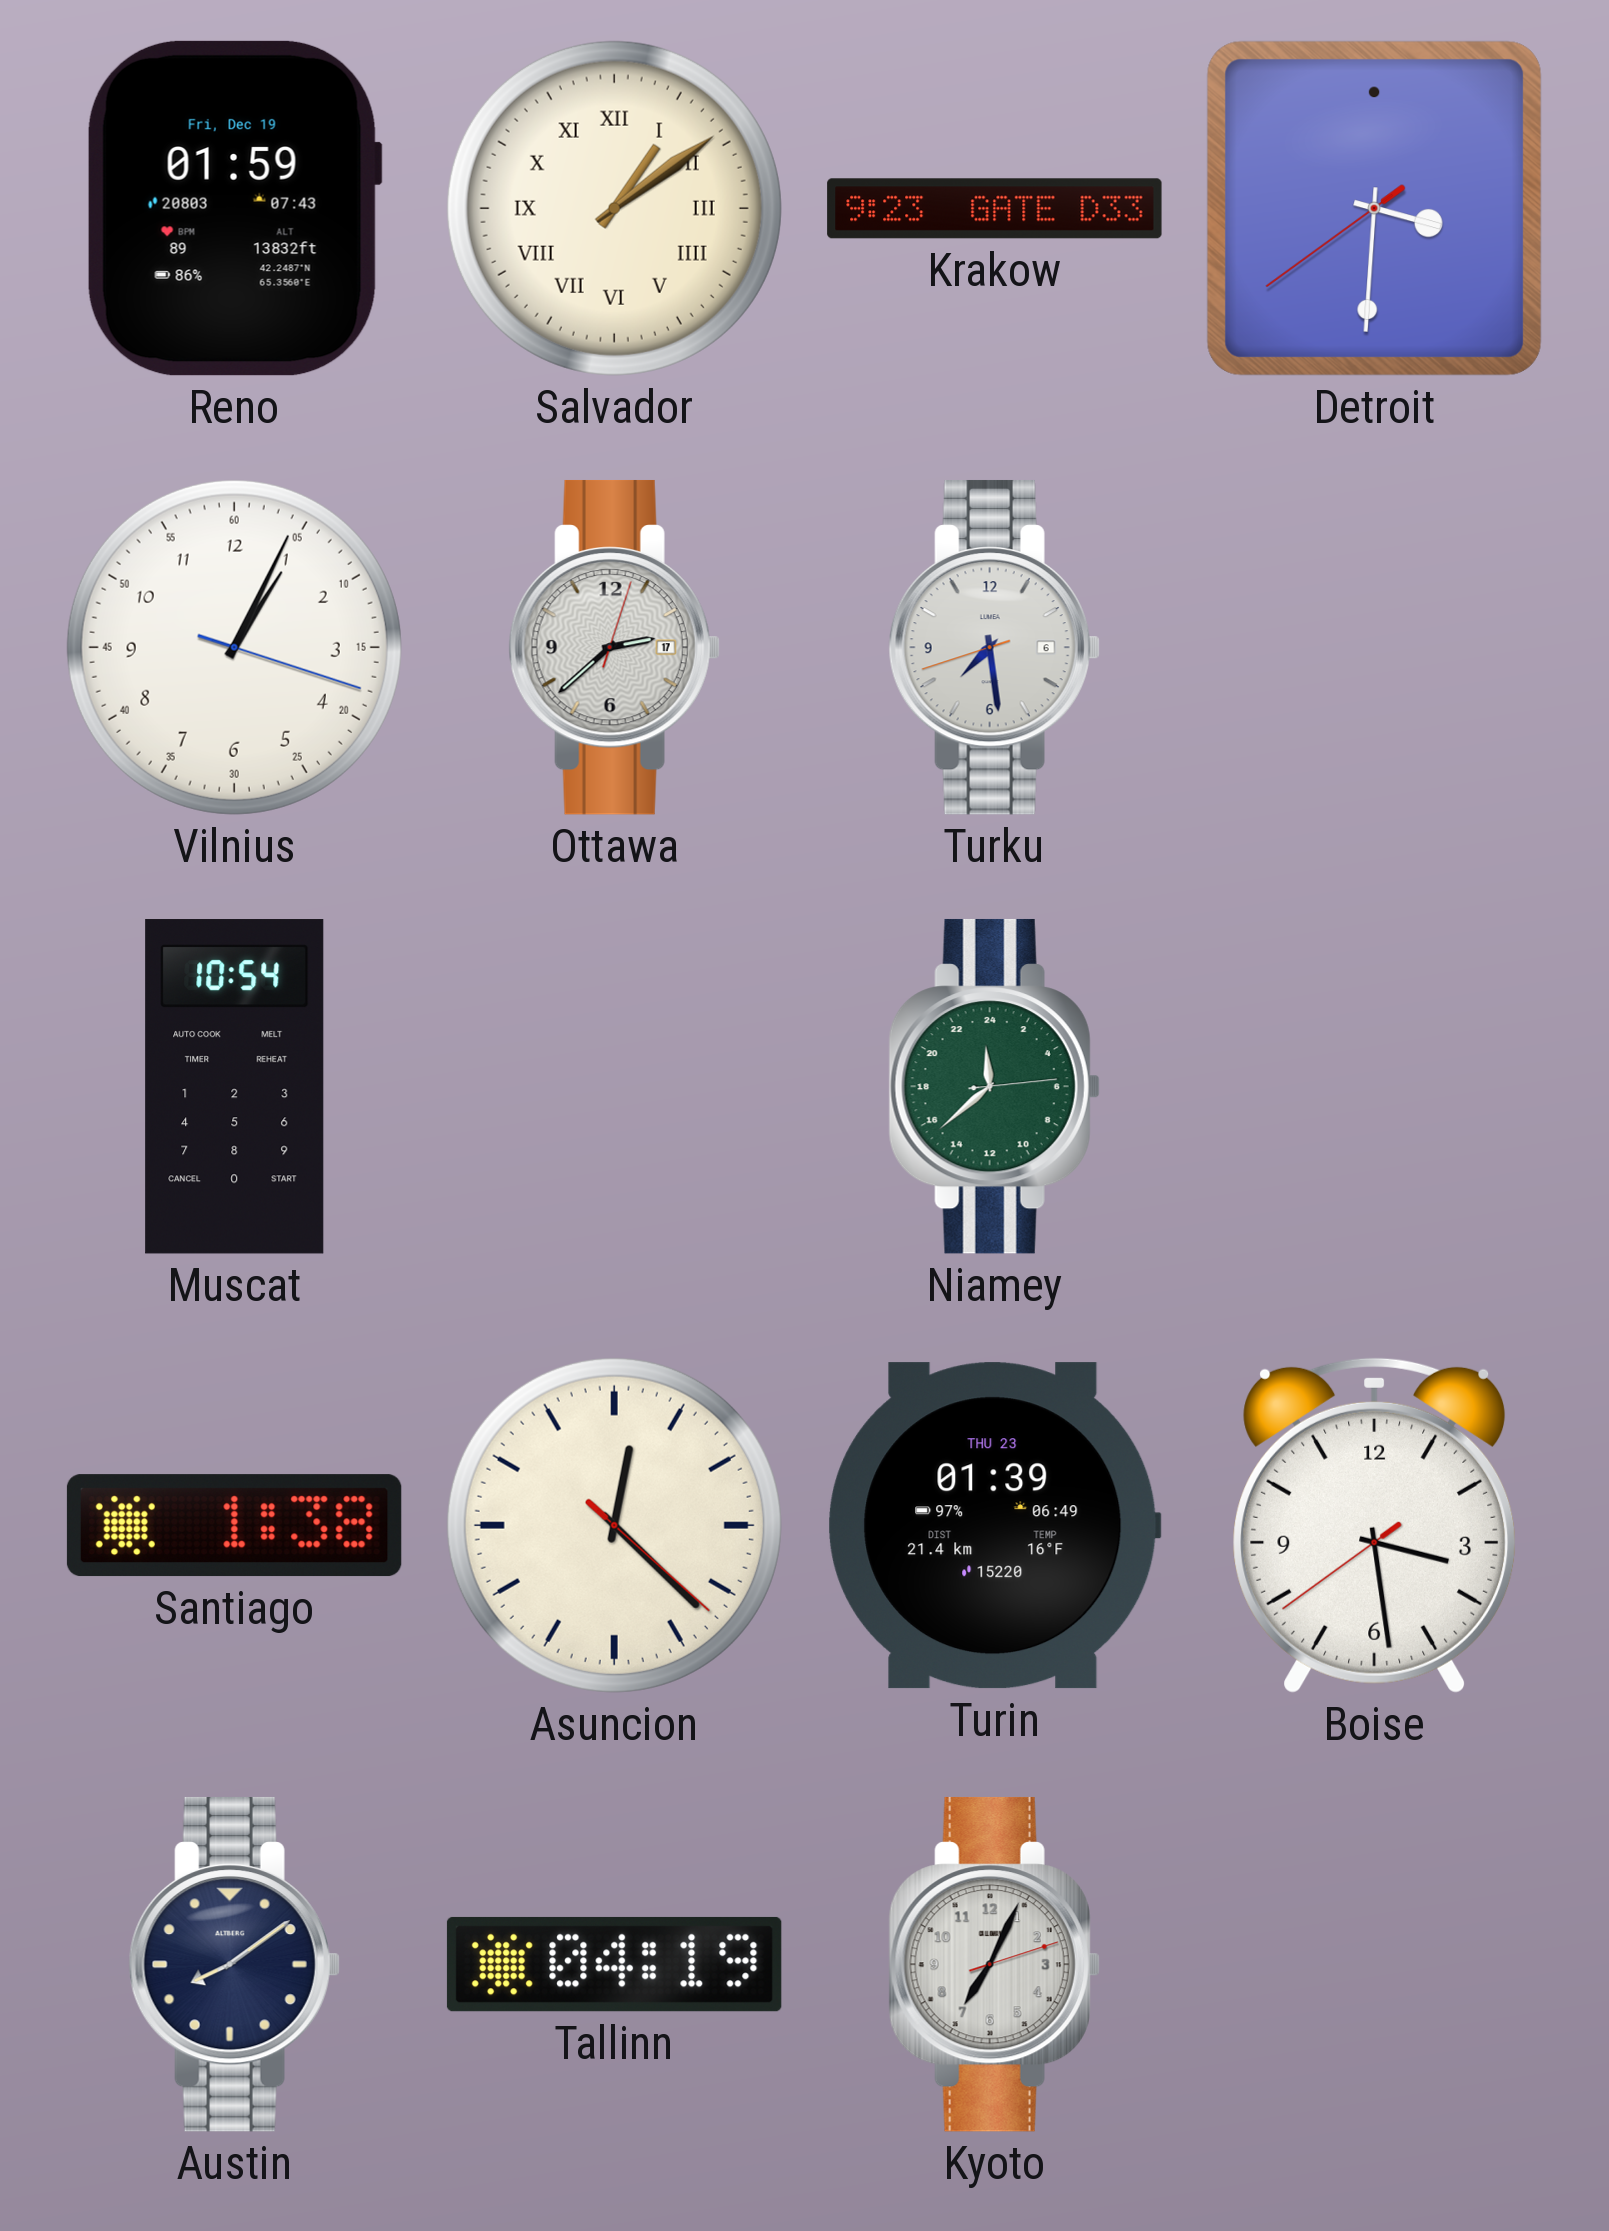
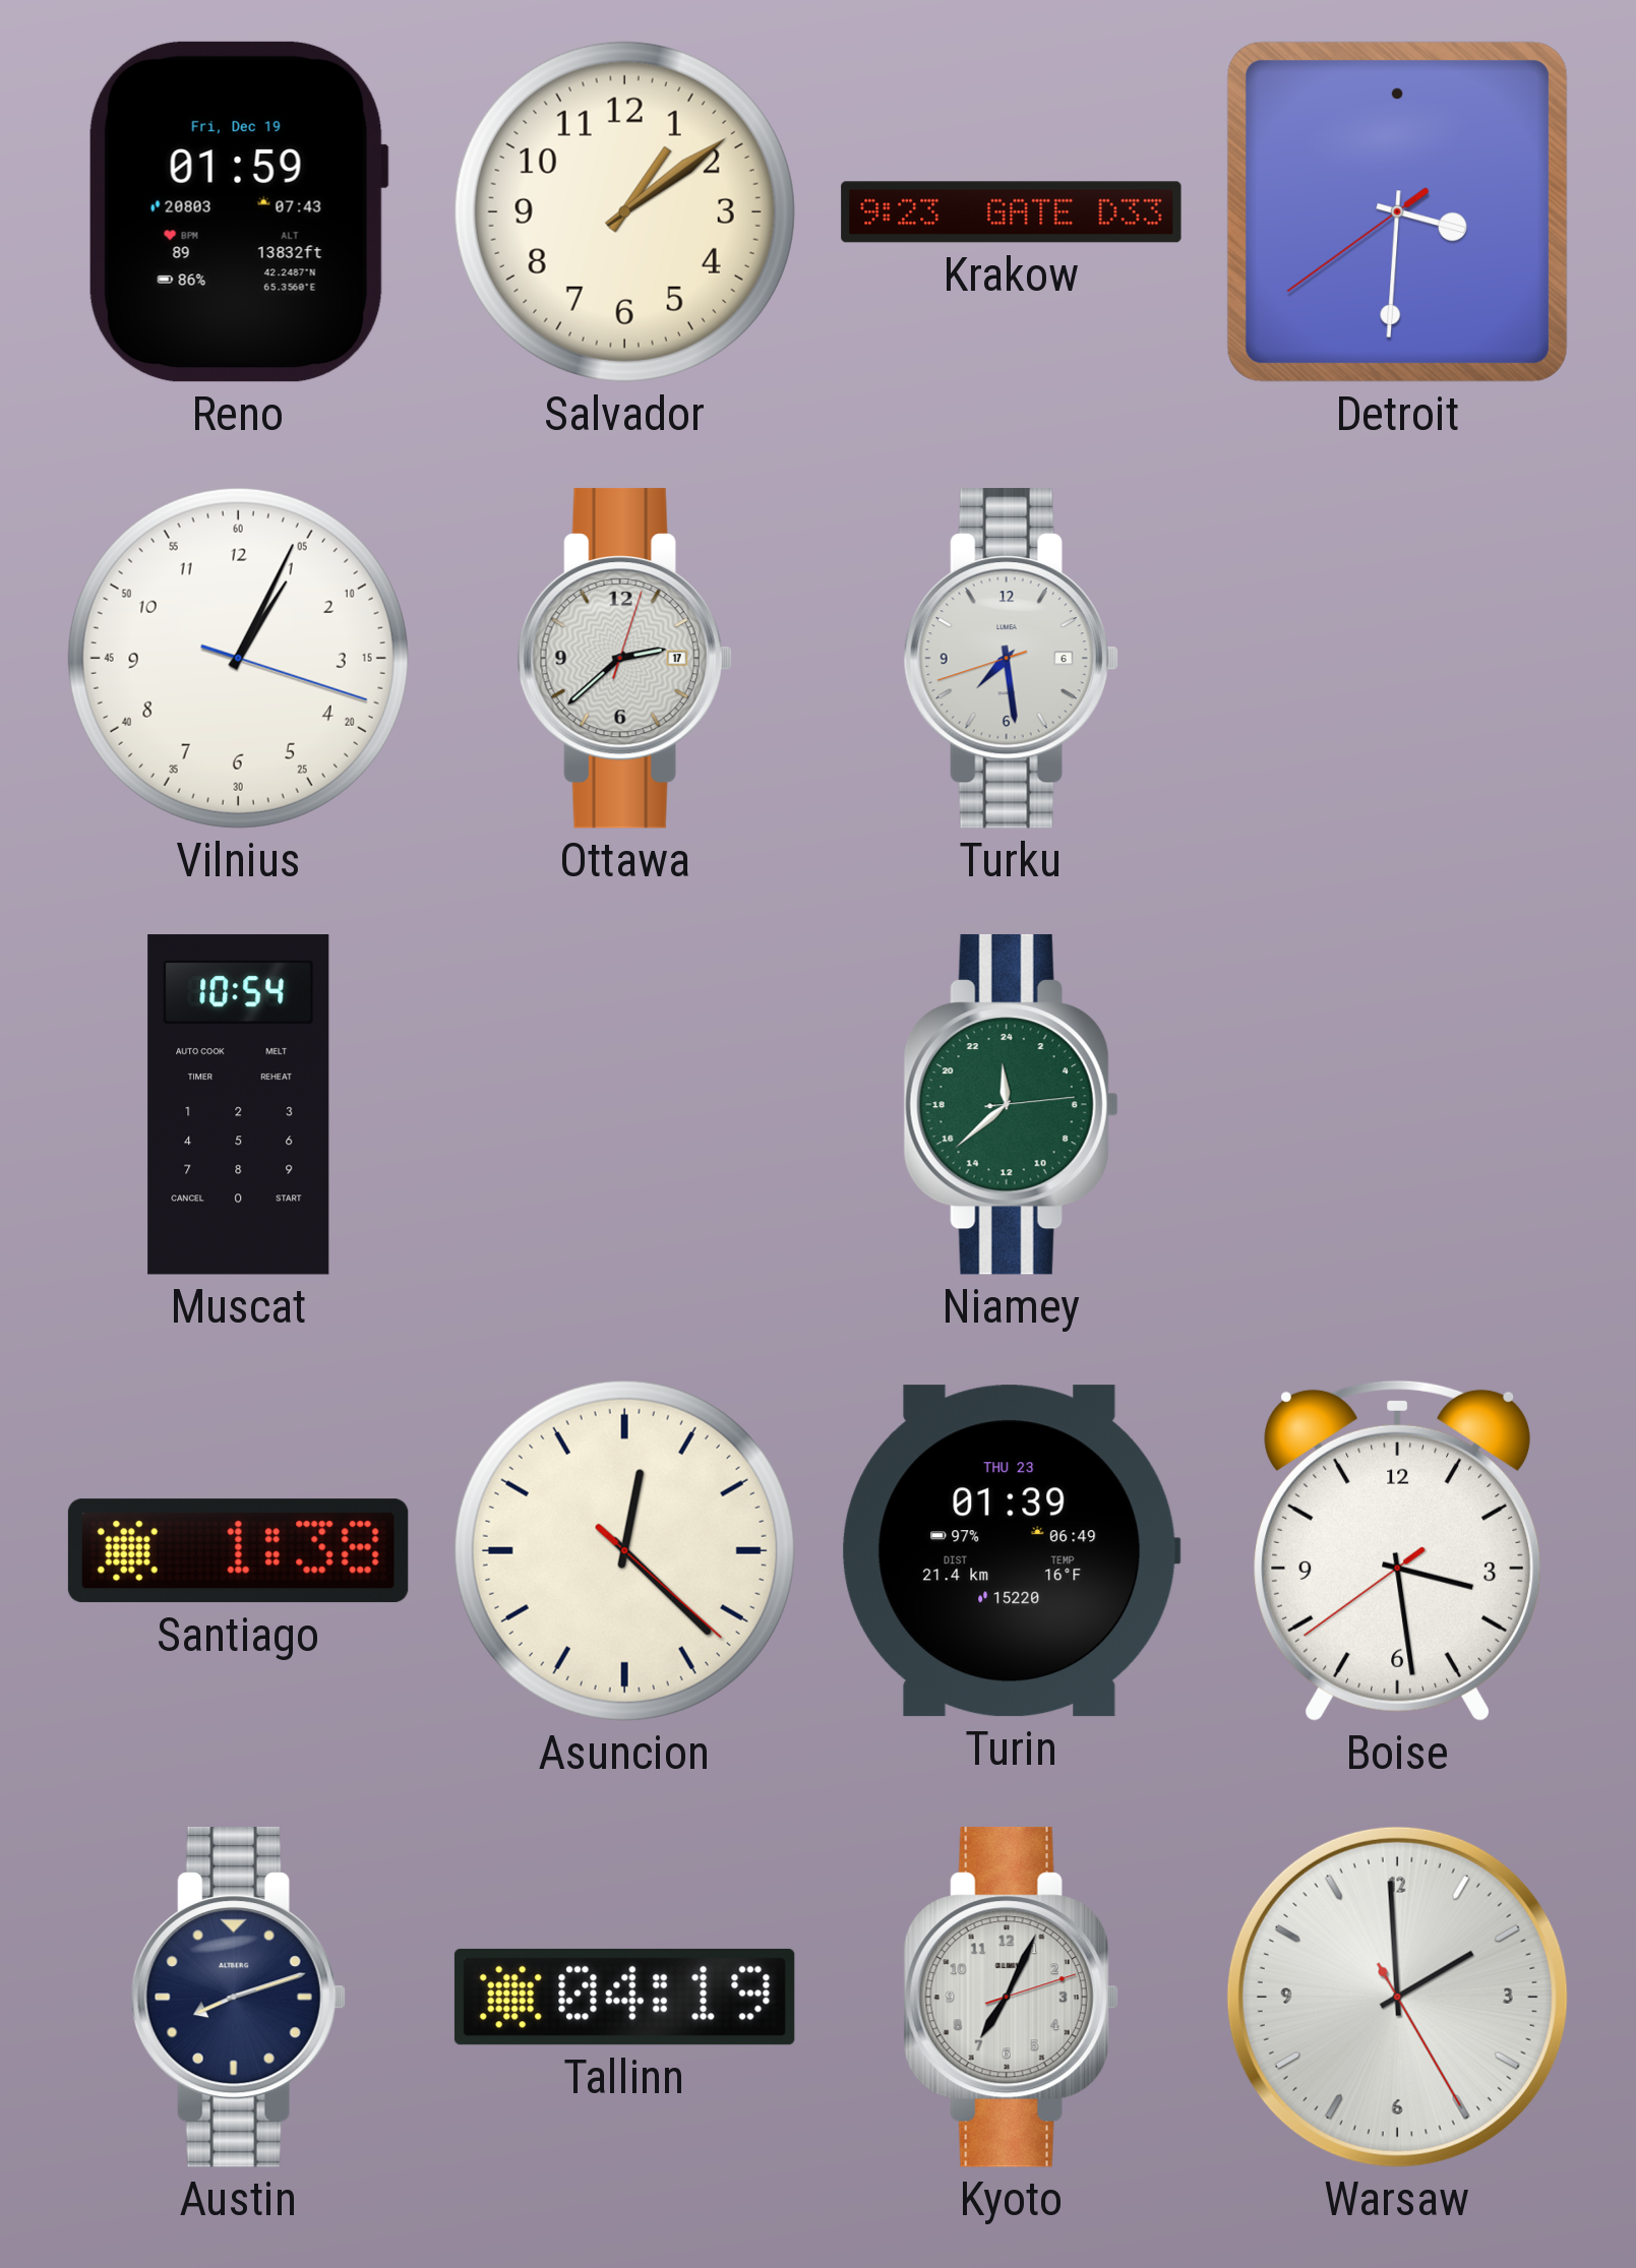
Salvador numerals: Roman -> Arabic
Austin: 8:09 -> 8:12
Warsaw: none -> 1:59
